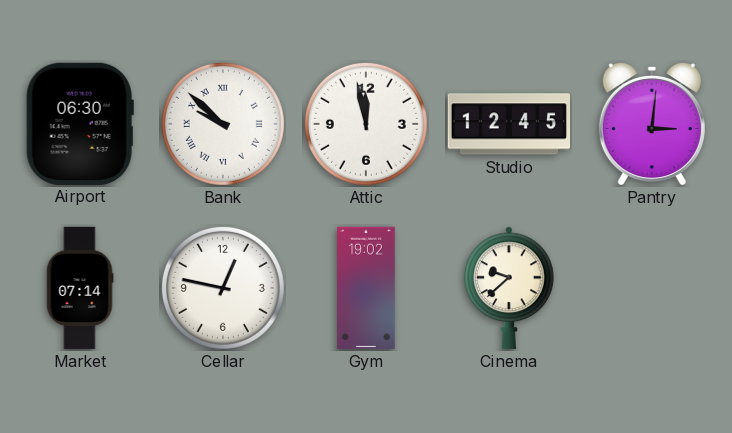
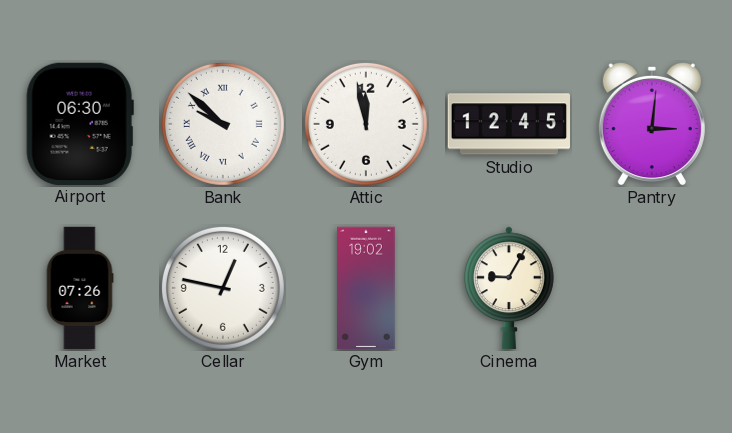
Market: 07:14 -> 07:26
Cinema: 9:38 -> 9:05
